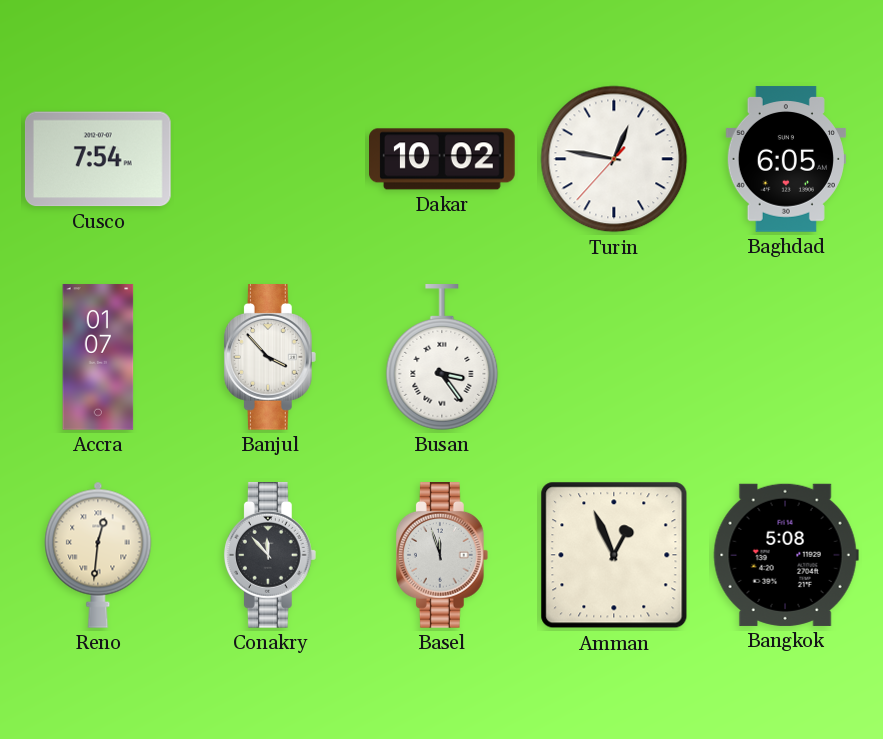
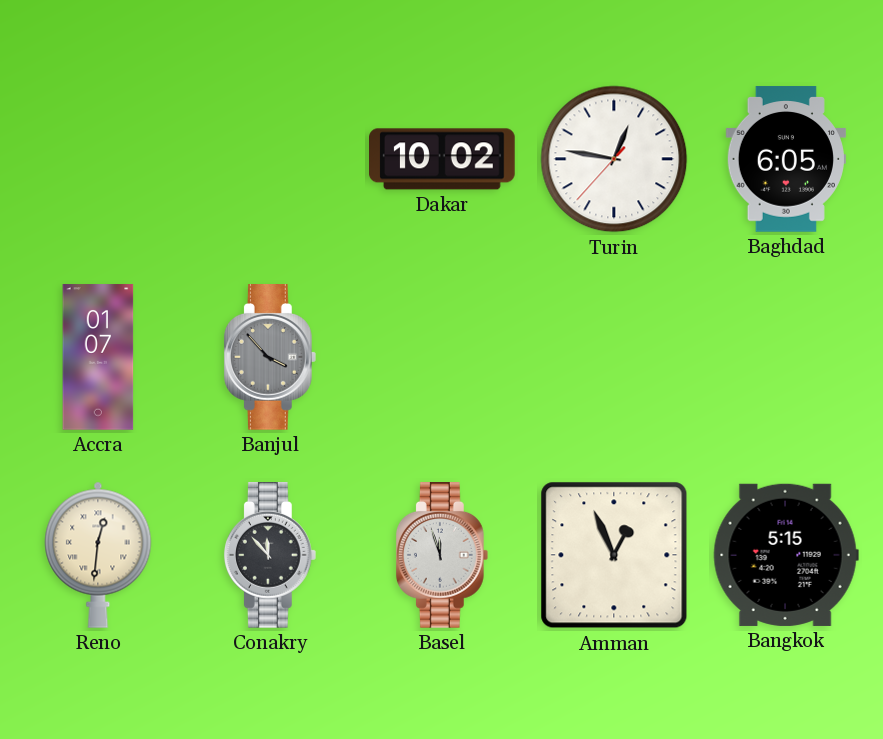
Cusco: 7:54 -> none
Banjul dial: white -> grey
Busan: 3:24 -> none
Bangkok: 5:08 -> 5:15
